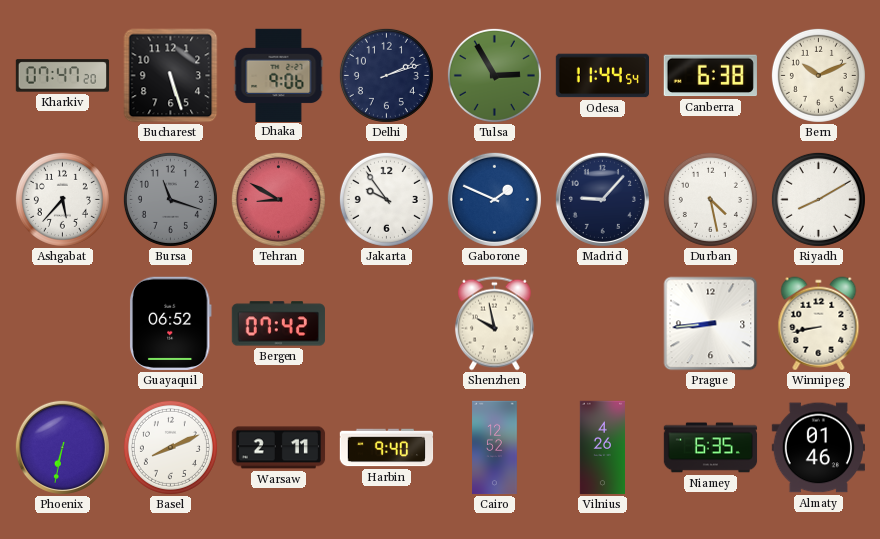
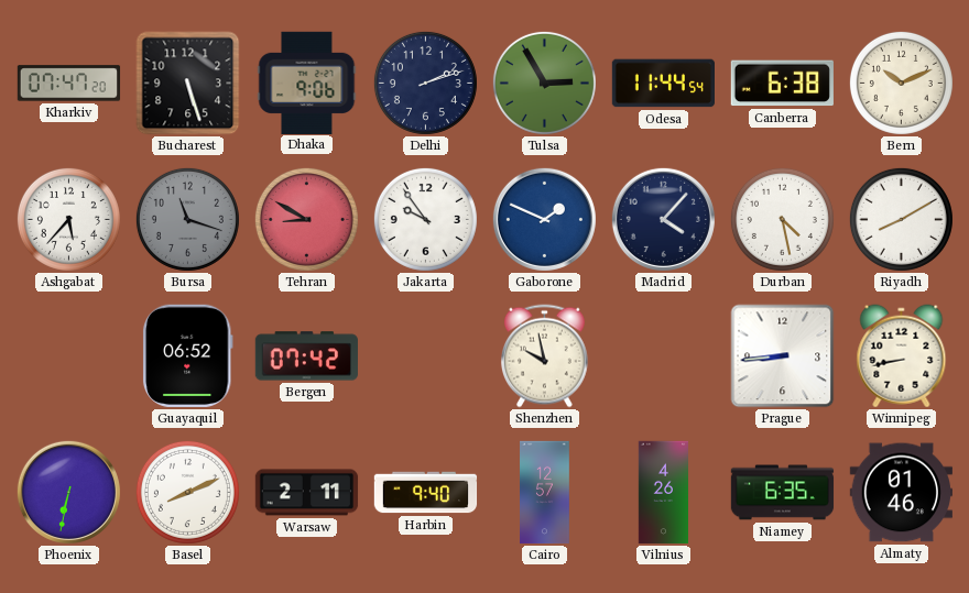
Madrid: 9:07 -> 4:07
Cairo: 12:52 -> 12:57
